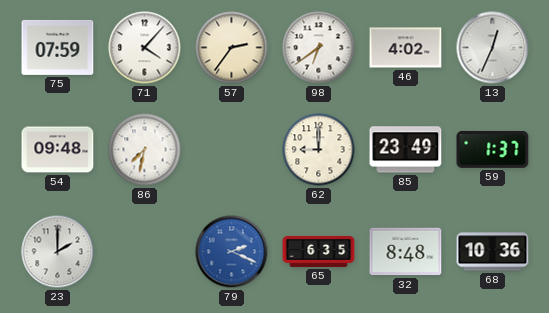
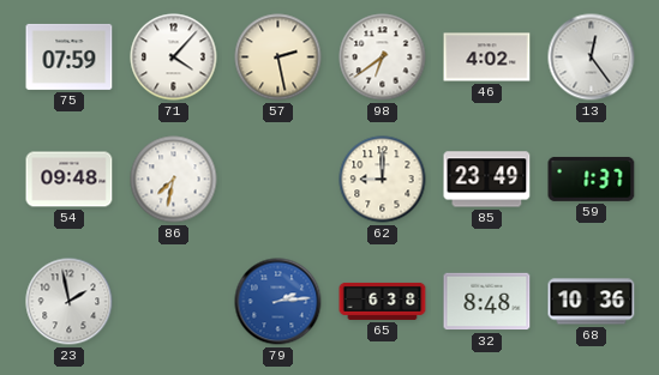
57: 2:36 -> 2:28
13: 12:34 -> 12:24
23: 2:00 -> 1:58
79: 2:19 -> 2:14
65: 6:35 -> 6:38
